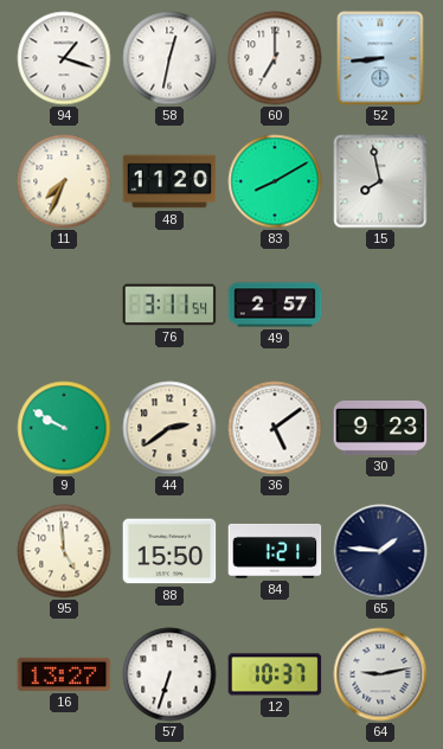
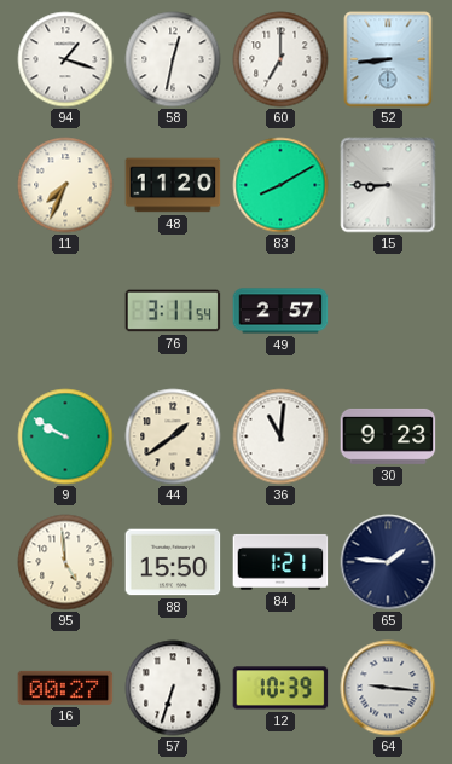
15: 7:58 -> 8:45
44: 2:39 -> 1:39
36: 5:09 -> 11:01
16: 13:27 -> 00:27
12: 10:37 -> 10:39
64: 9:13 -> 9:16
